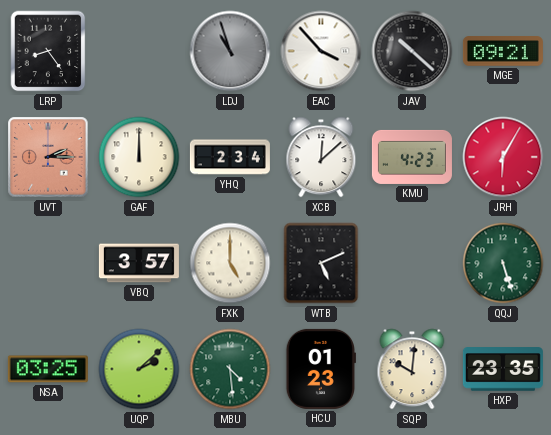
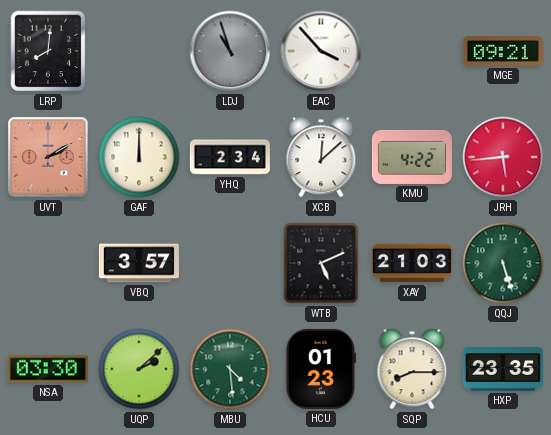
LRP: 8:24 -> 8:01
JAV: 10:22 -> none
UVT: 2:15 -> 2:10
KMU: 4:23 -> 4:22
JRH: 6:05 -> 5:44
FXK: 5:00 -> none
XAY: none -> 21:03
NSA: 03:25 -> 03:30
SQP: 10:01 -> 8:15
